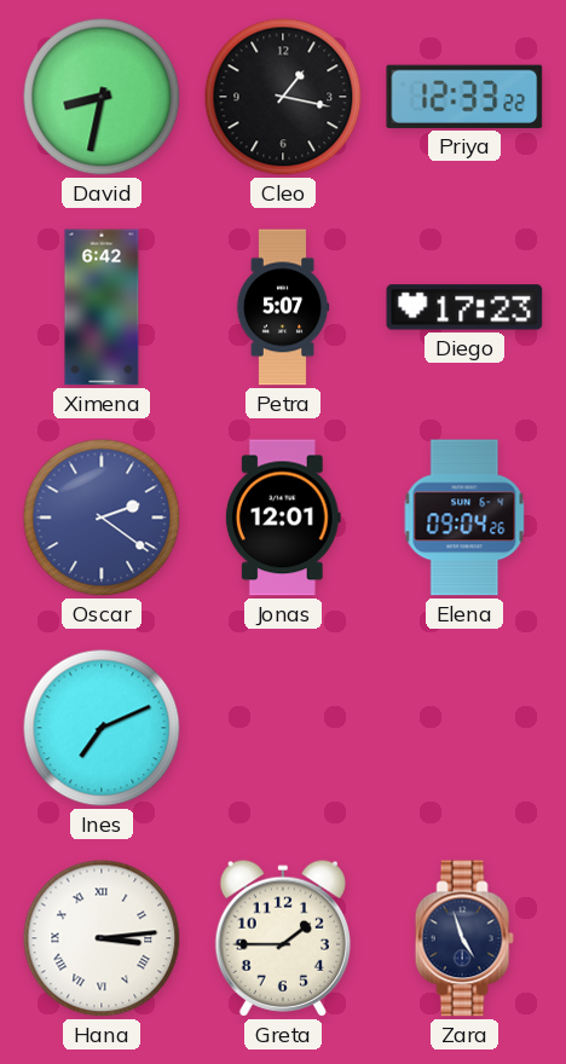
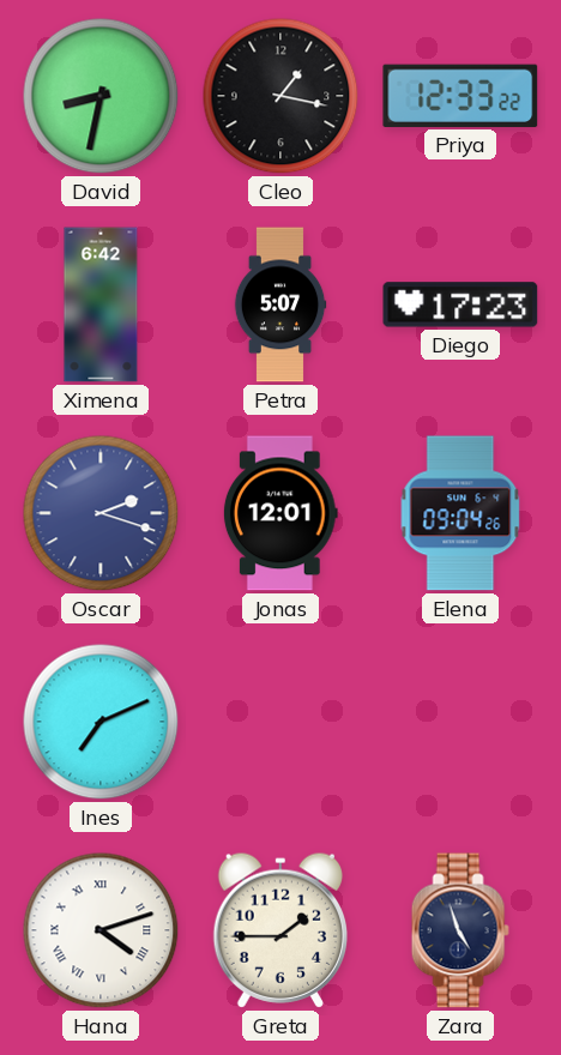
Oscar: 2:21 -> 2:18
Hana: 3:14 -> 4:12
